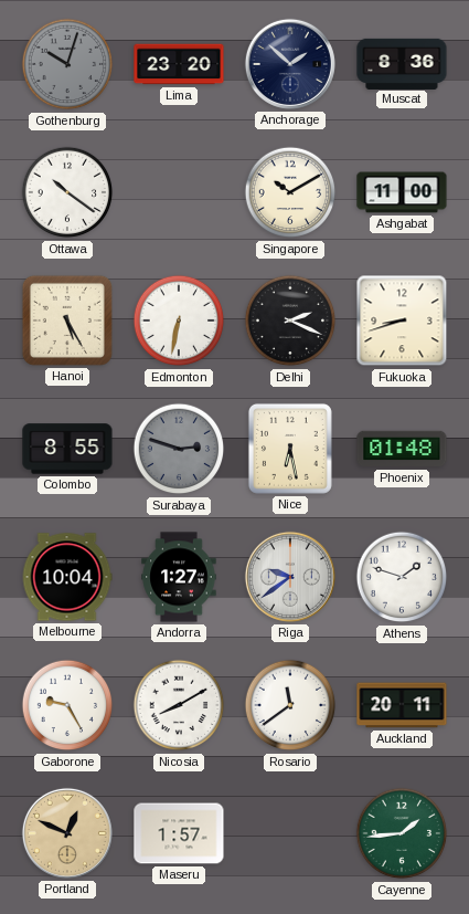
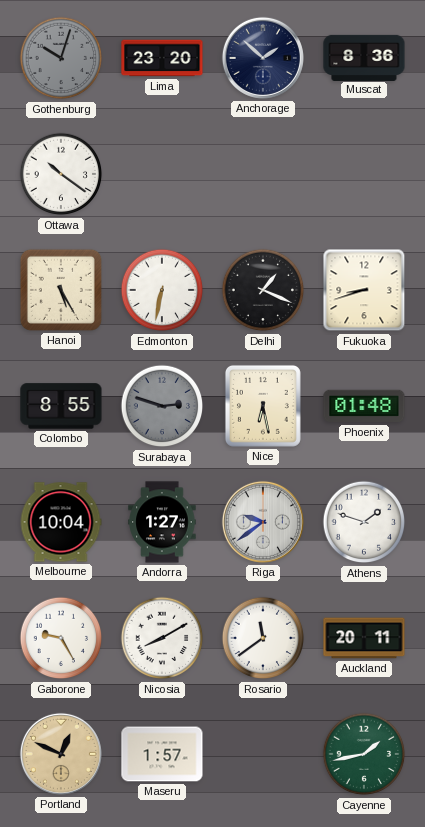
Singapore: 10:10 -> none
Ashgabat: 11:00 -> none
Delhi: 2:19 -> 1:19
Cayenne: 1:44 -> 1:43
